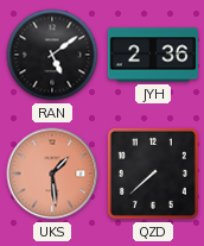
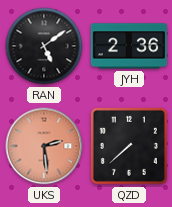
UKS: 1:29 -> 2:29
